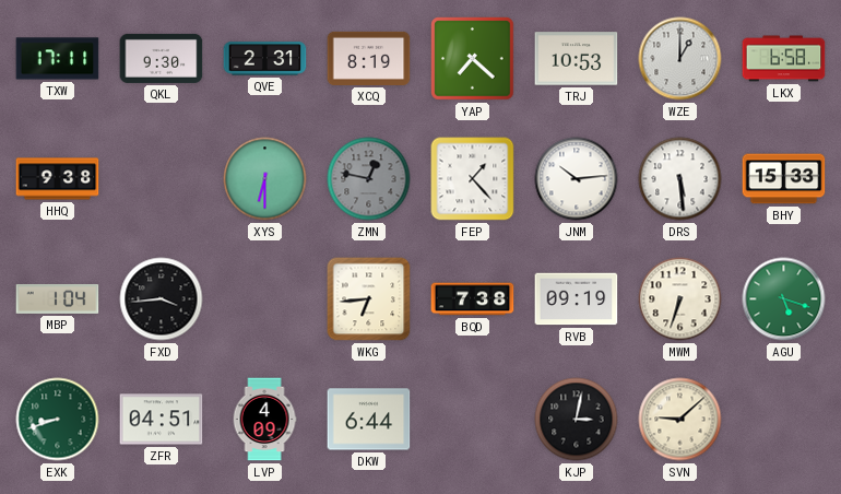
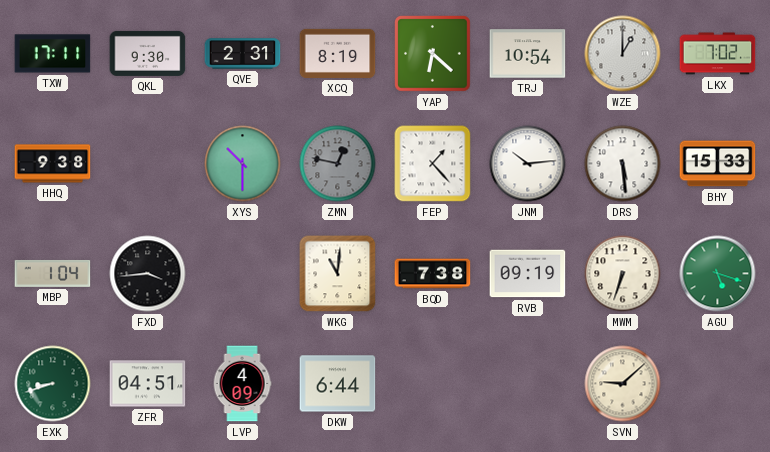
YAP: 7:22 -> 6:22
TRJ: 10:53 -> 10:54
LKX: 6:58 -> 7:02
XYS: 6:30 -> 10:30
WKG: 6:44 -> 11:01
KJP: 3:02 -> none
